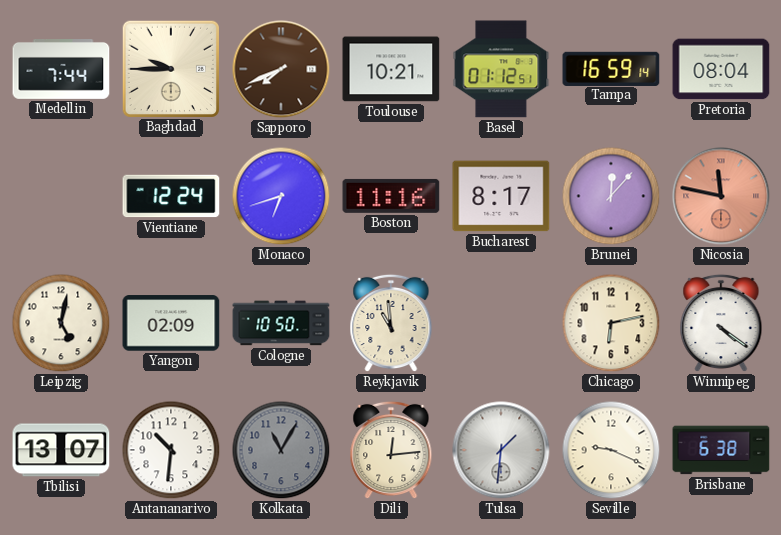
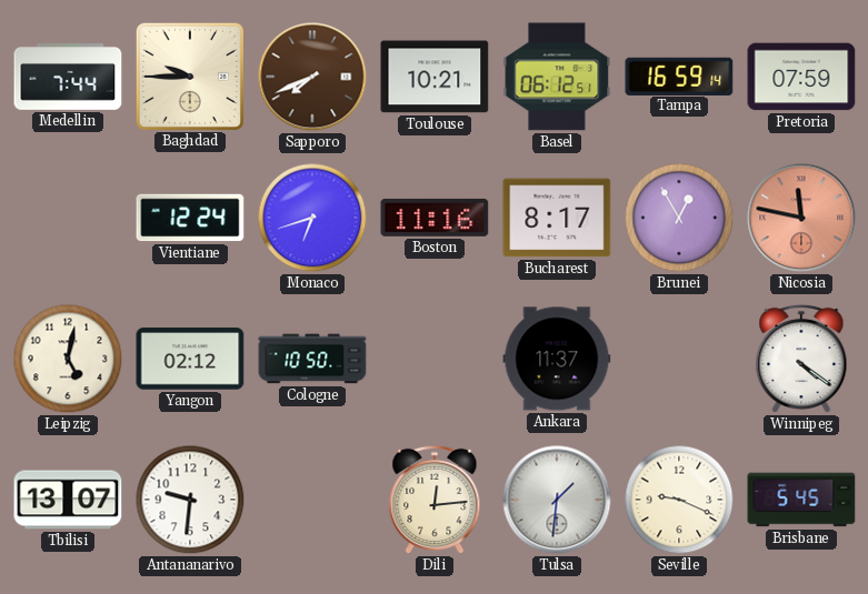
Basel: 01:12 -> 06:12
Pretoria: 08:04 -> 07:59
Brunei: 12:07 -> 12:55
Yangon: 02:09 -> 02:12
Reykjavik: 10:59 -> none
Ankara: none -> 11:37
Chicago: 6:13 -> none
Antananarivo: 10:31 -> 9:31
Kolkata: 11:05 -> none
Brisbane: 6:38 -> 5:45
